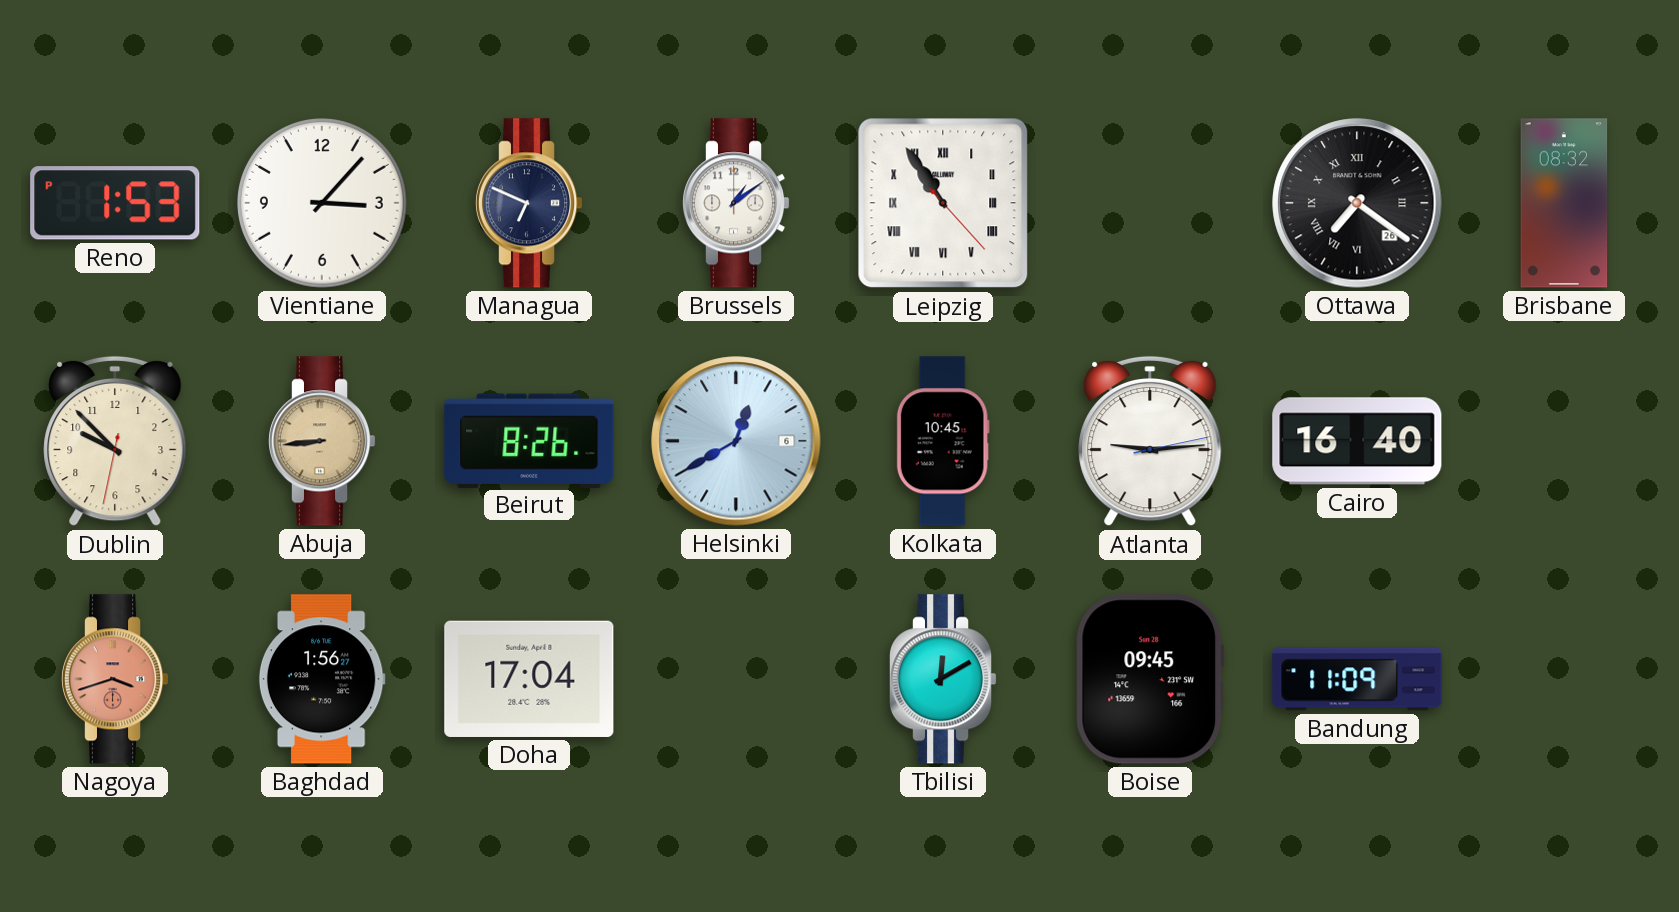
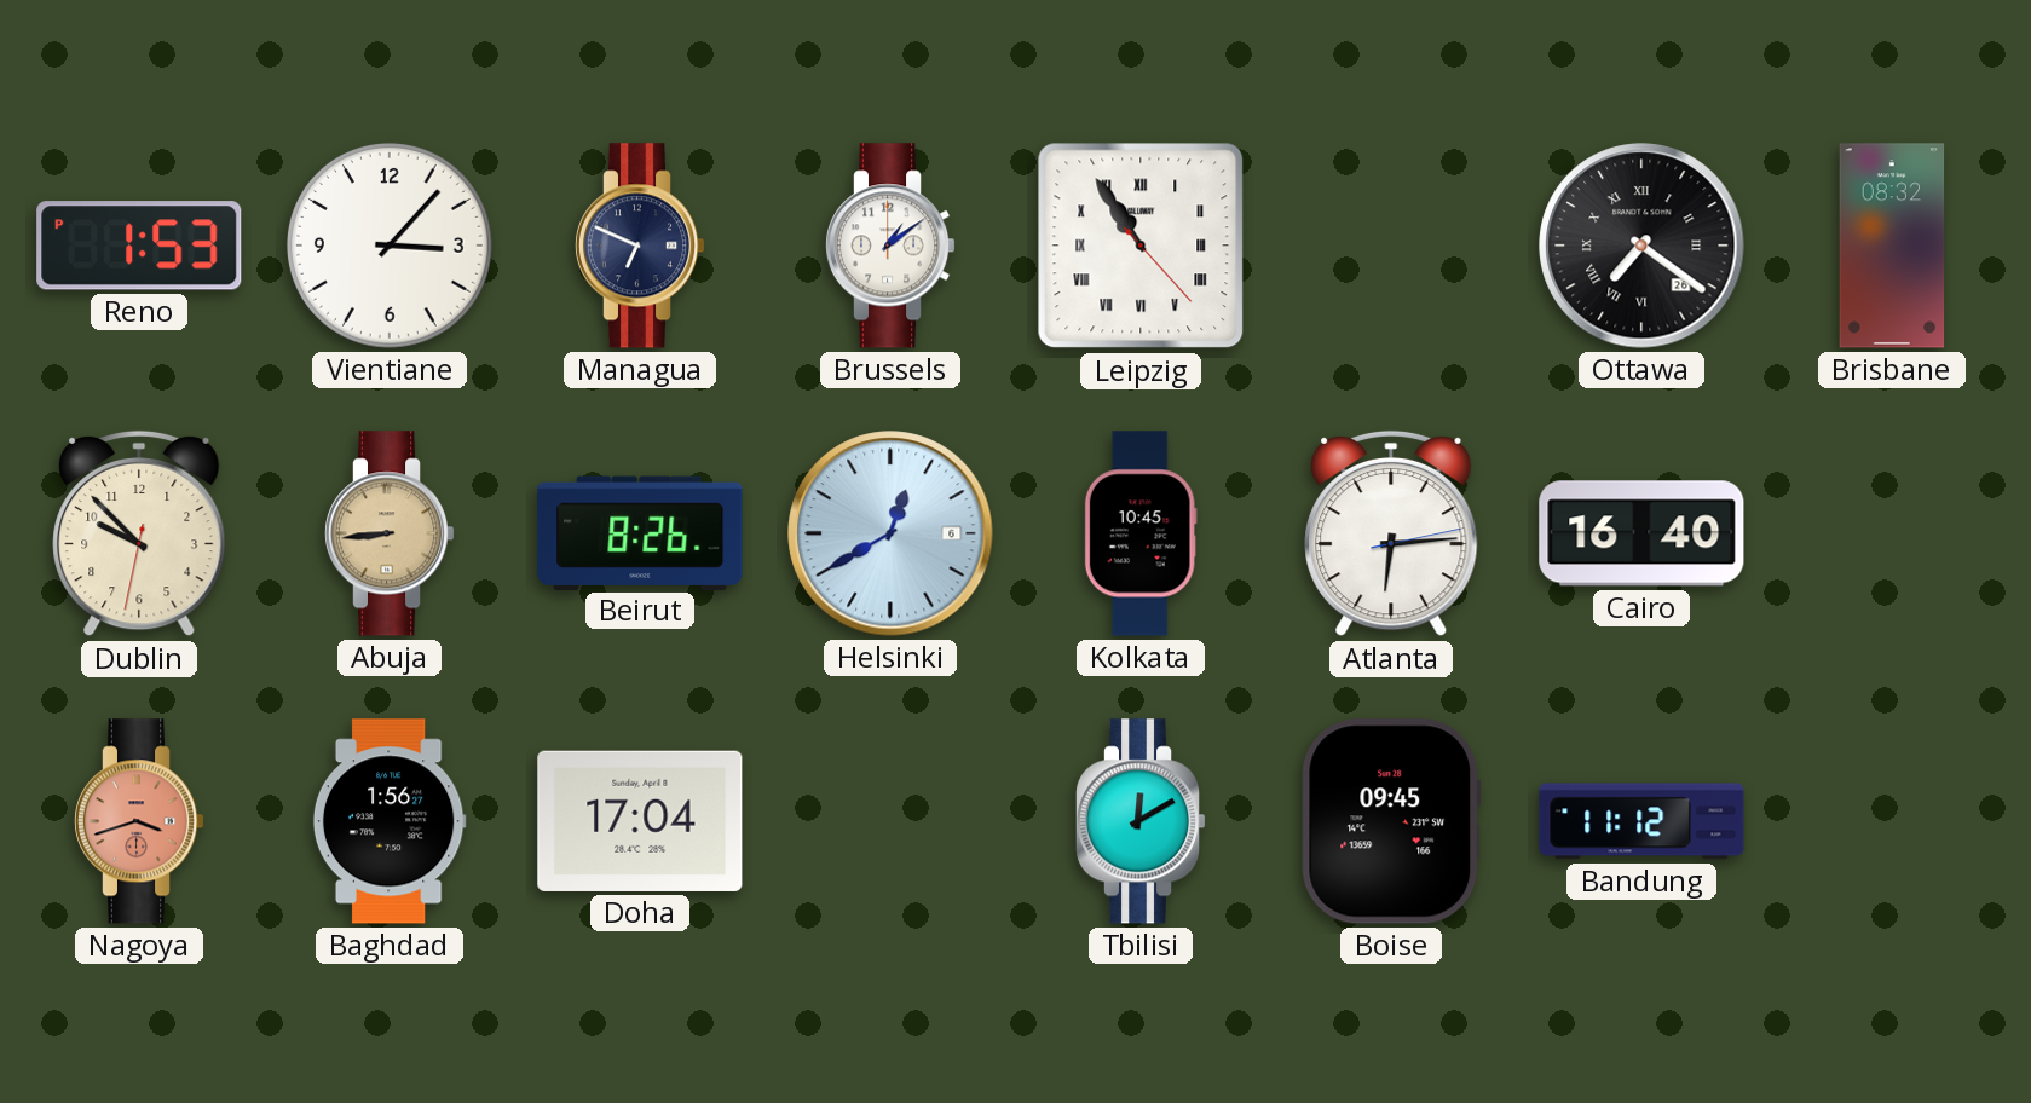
Atlanta: 9:14 -> 6:14
Bandung: 11:09 -> 11:12
